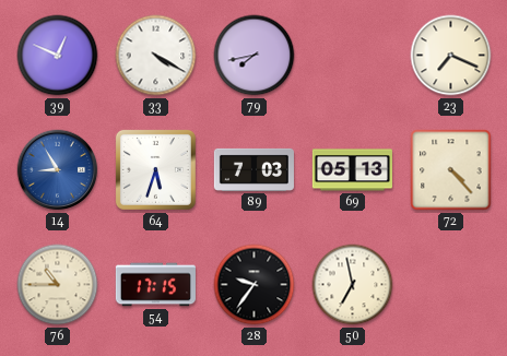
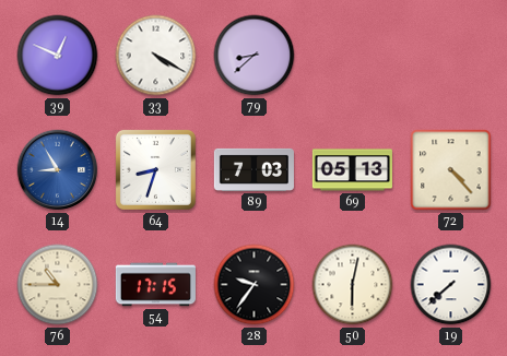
79: 7:43 -> 8:38
23: 7:19 -> none
64: 5:33 -> 8:33
50: 6:58 -> 6:02
19: none -> 7:38
